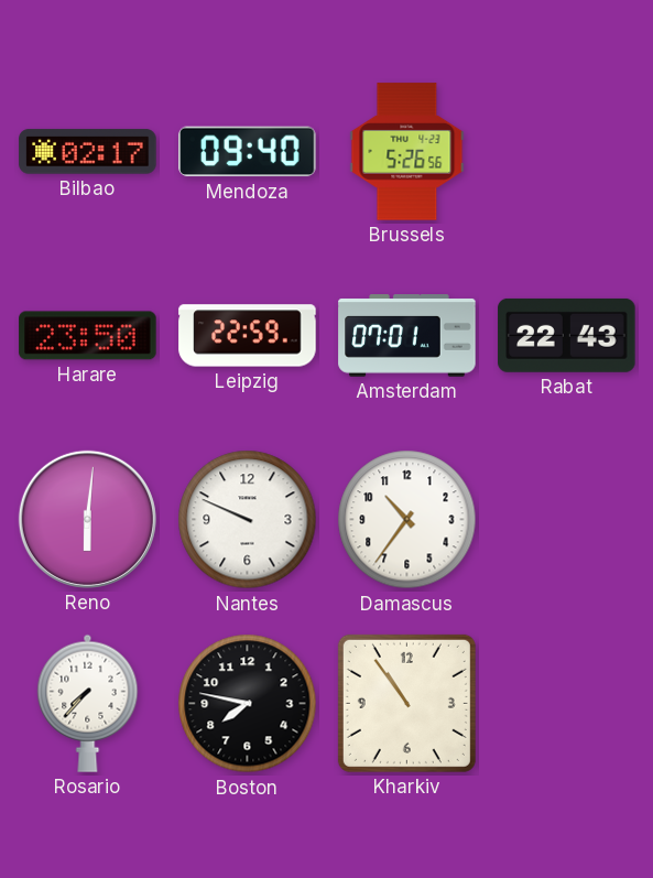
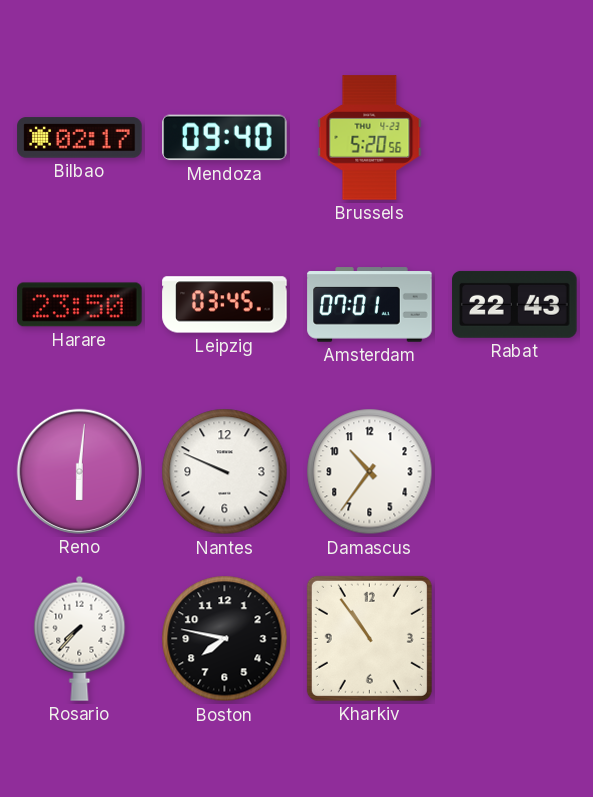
Brussels: 5:26 -> 5:20
Leipzig: 22:59 -> 03:45
